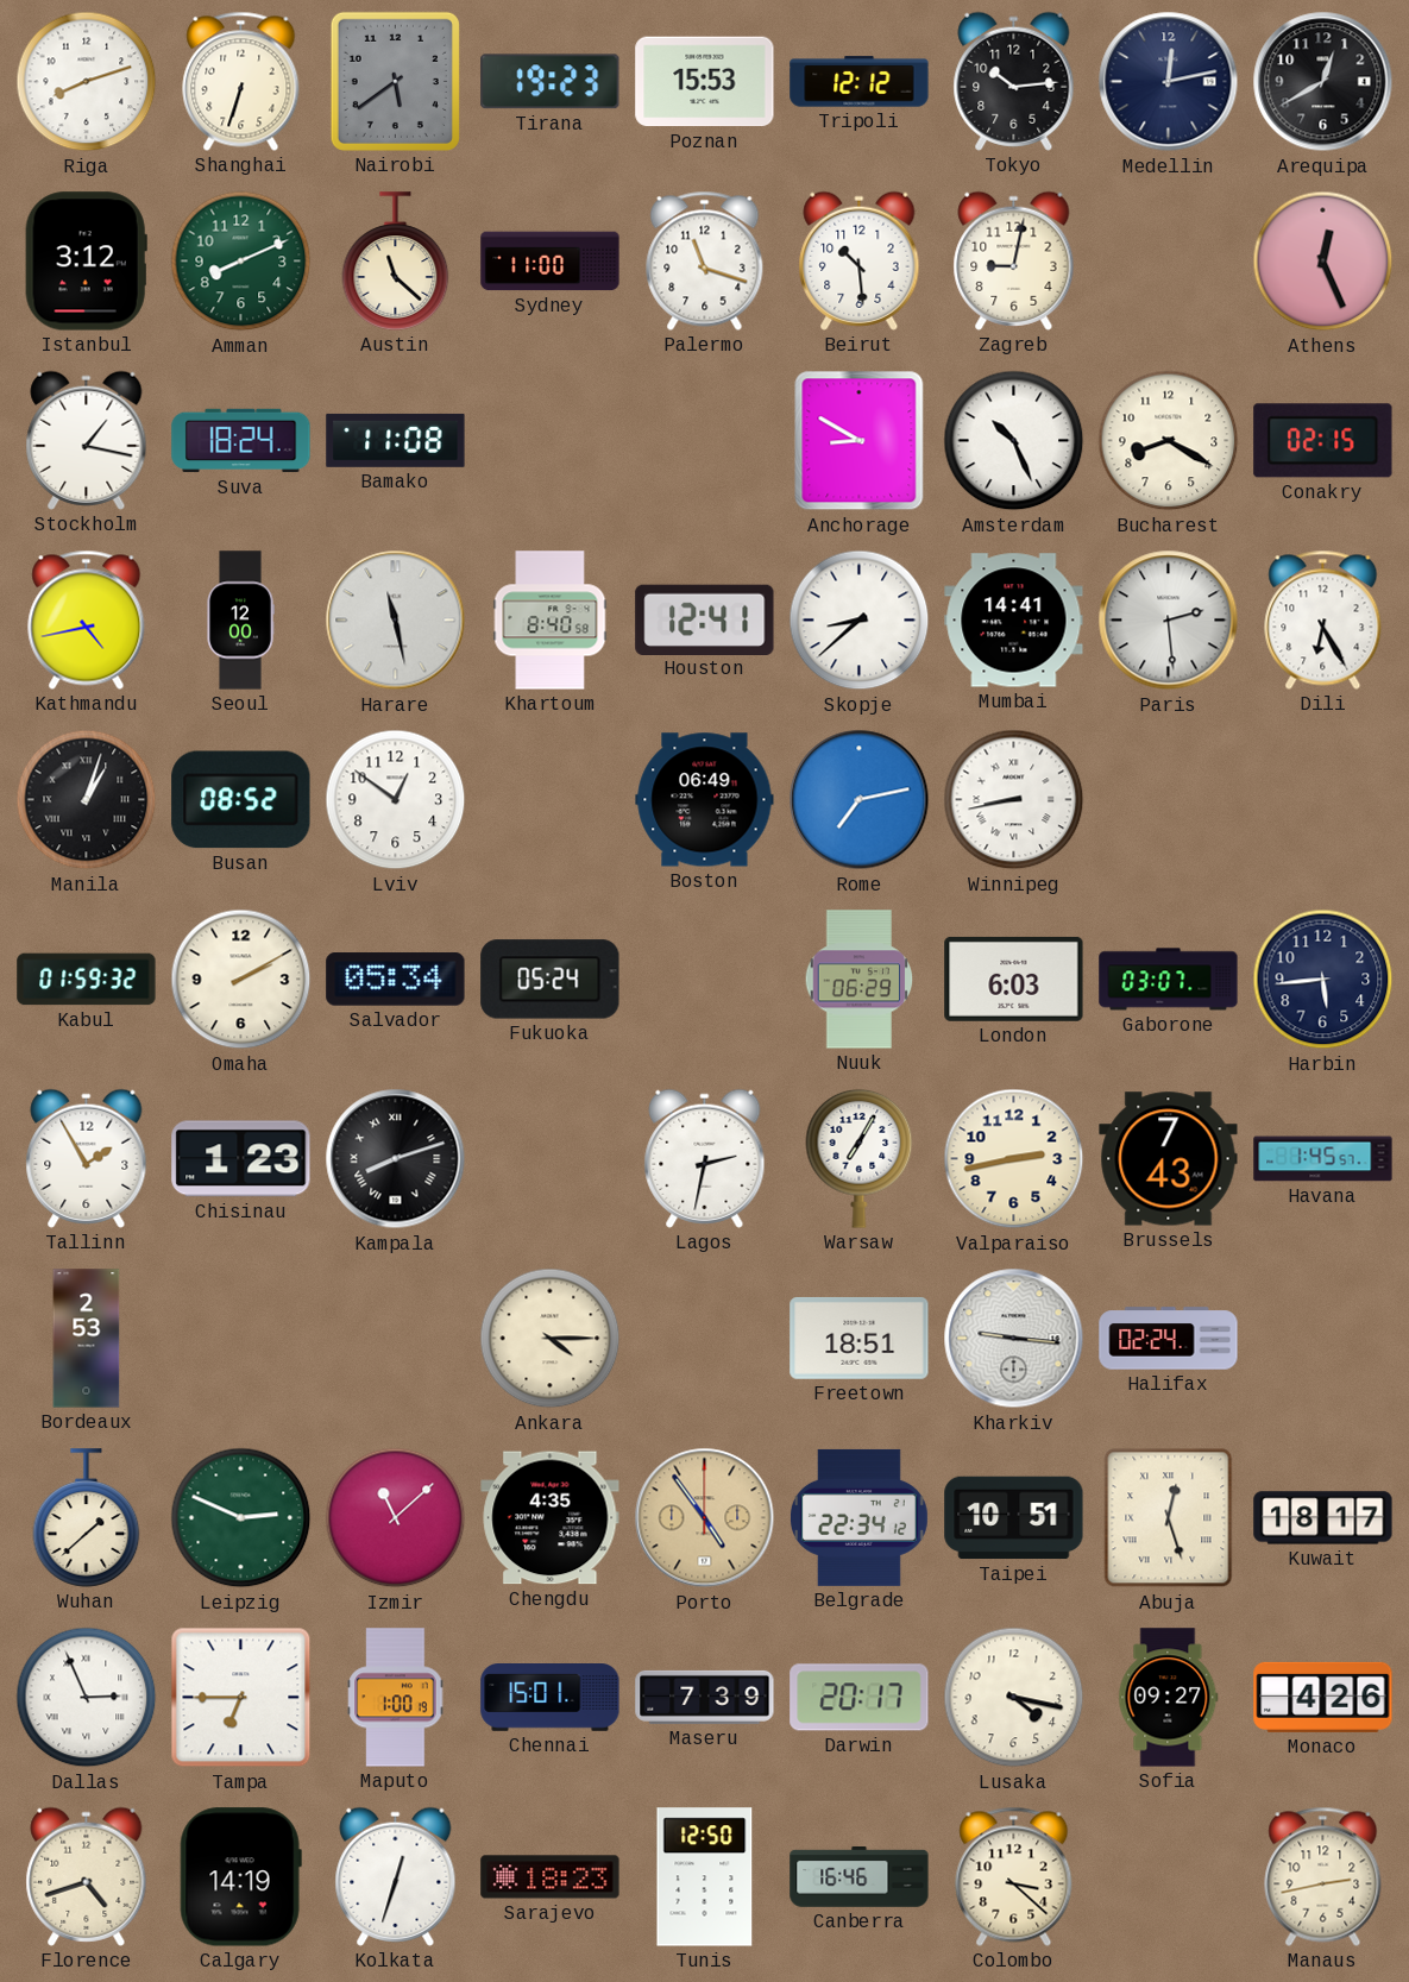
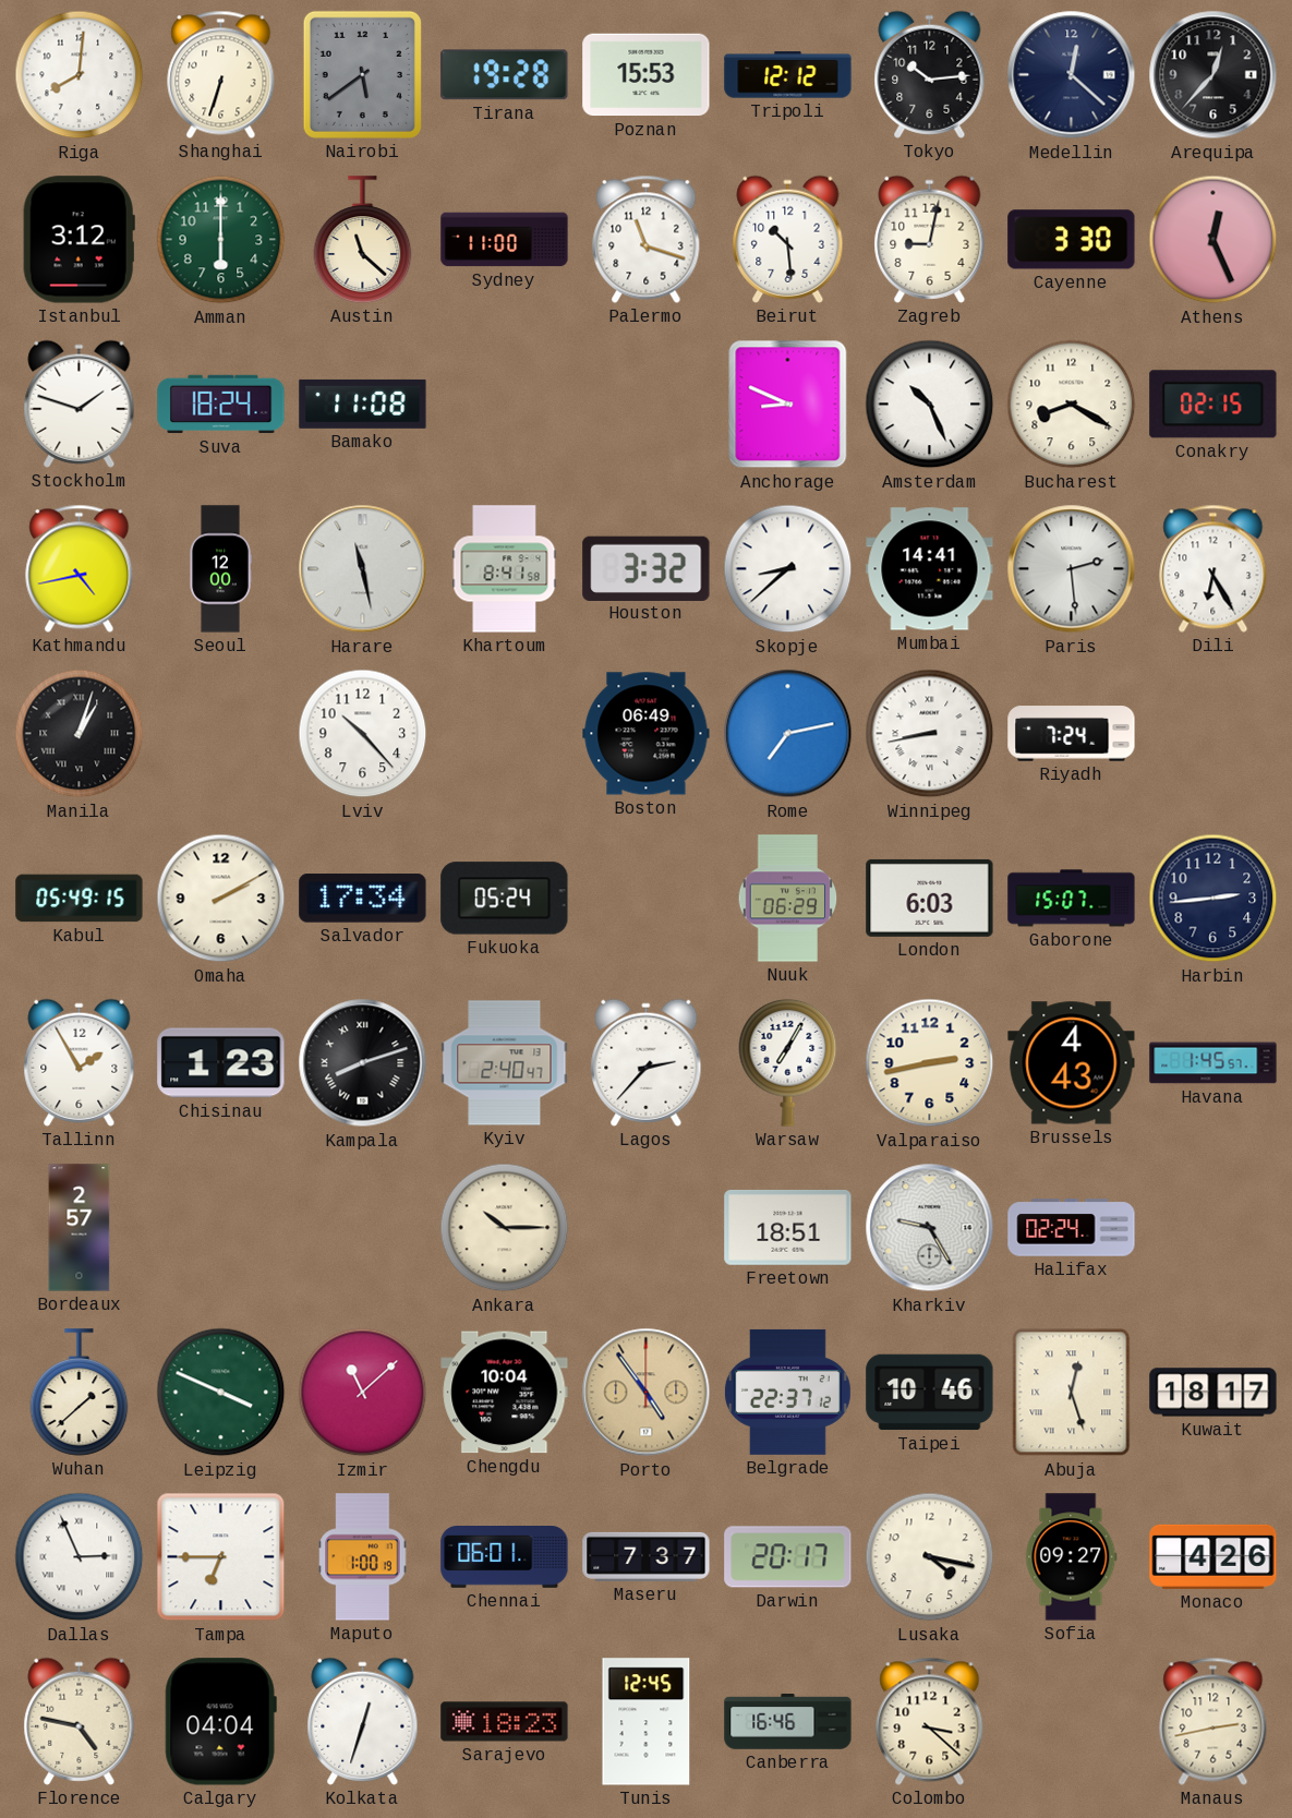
Riga: 8:12 -> 8:01
Tirana: 19:23 -> 19:28
Medellin: 12:13 -> 12:22
Arequipa: 12:40 -> 12:37
Amman: 8:11 -> 6:00
Cayenne: none -> 3:30
Stockholm: 1:17 -> 1:48
Anchorage: 8:50 -> 8:49
Khartoum: 8:40 -> 8:41
Houston: 12:41 -> 3:32
Busan: 08:52 -> none
Lviv: 12:51 -> 10:23
Riyadh: none -> 7:24
Kabul: 01:59 -> 05:49
Salvador: 05:34 -> 17:34
Gaborone: 03:07 -> 15:07
Harbin: 5:44 -> 2:44
Kyiv: none -> 2:40
Lagos: 2:32 -> 2:37
Brussels: 7:43 -> 4:43
Bordeaux: 2:53 -> 2:57
Ankara: 4:15 -> 10:15
Kharkiv: 9:16 -> 9:25
Leipzig: 2:49 -> 3:49
Chengdu: 4:35 -> 10:04
Belgrade: 22:34 -> 22:37
Taipei: 10:51 -> 10:46
Chennai: 15:01 -> 06:01
Maseru: 7:39 -> 7:37
Florence: 4:42 -> 4:47
Calgary: 14:19 -> 04:04
Tunis: 12:50 -> 12:45
